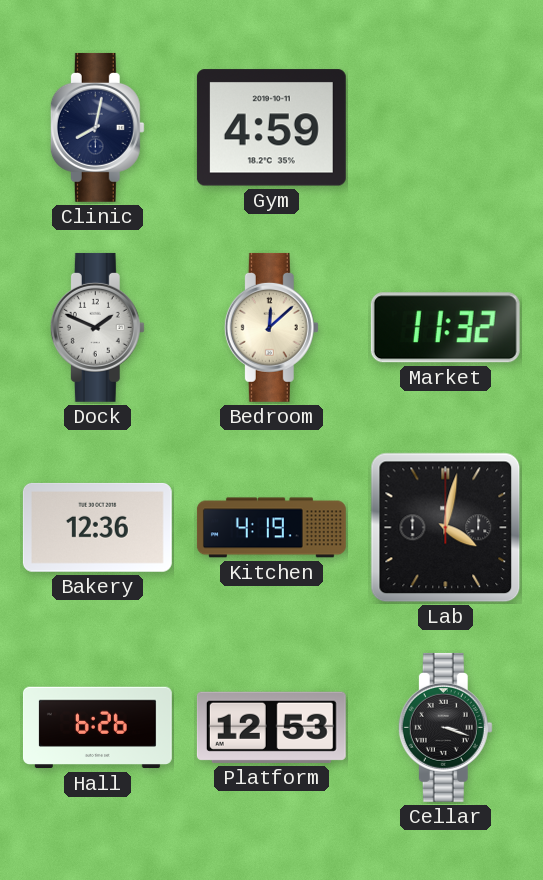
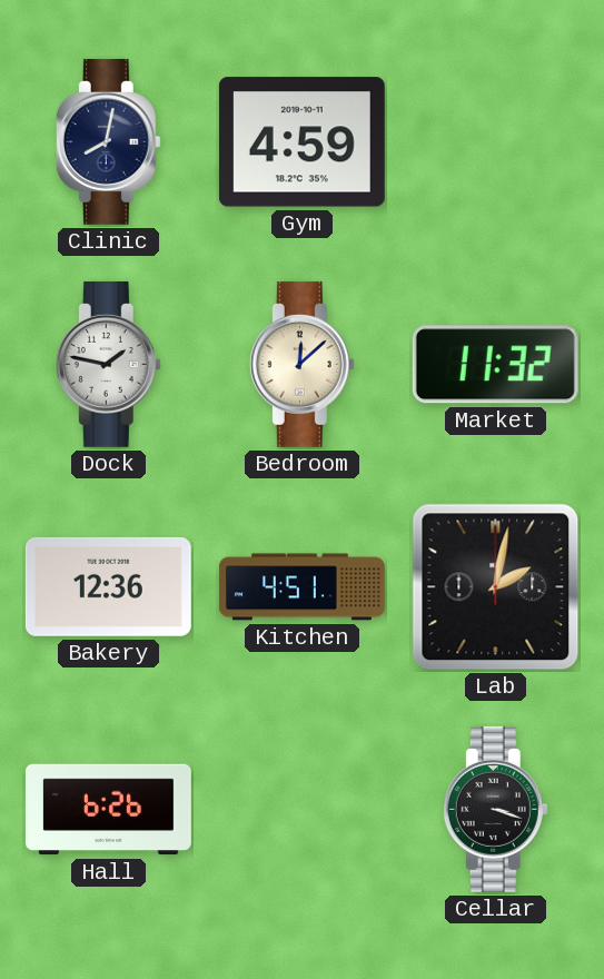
Dock: 1:49 -> 1:47
Kitchen: 4:19 -> 4:51
Lab: 4:02 -> 2:02
Platform: 12:53 -> none
